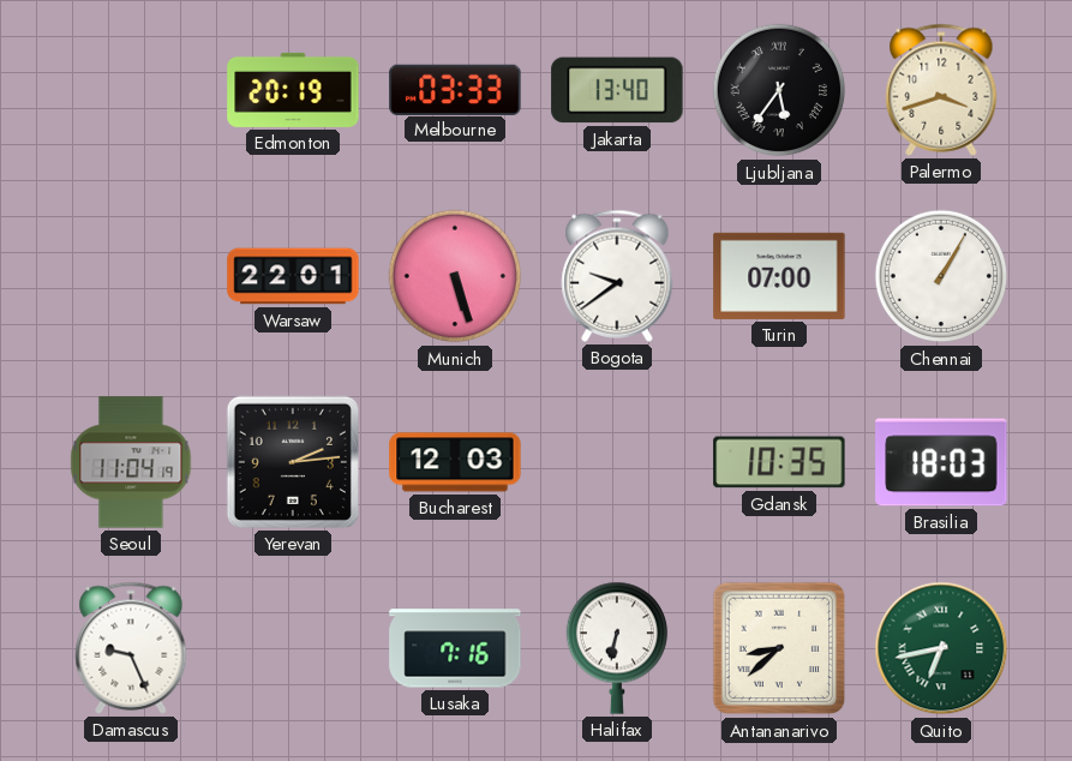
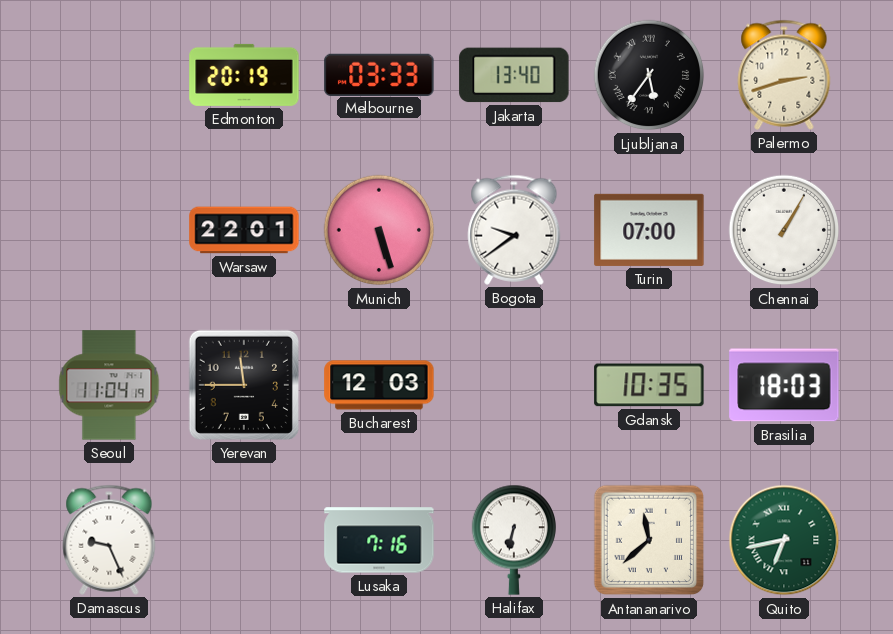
Palermo: 3:42 -> 2:42
Yerevan: 2:14 -> 11:45
Antananarivo: 8:38 -> 11:38
